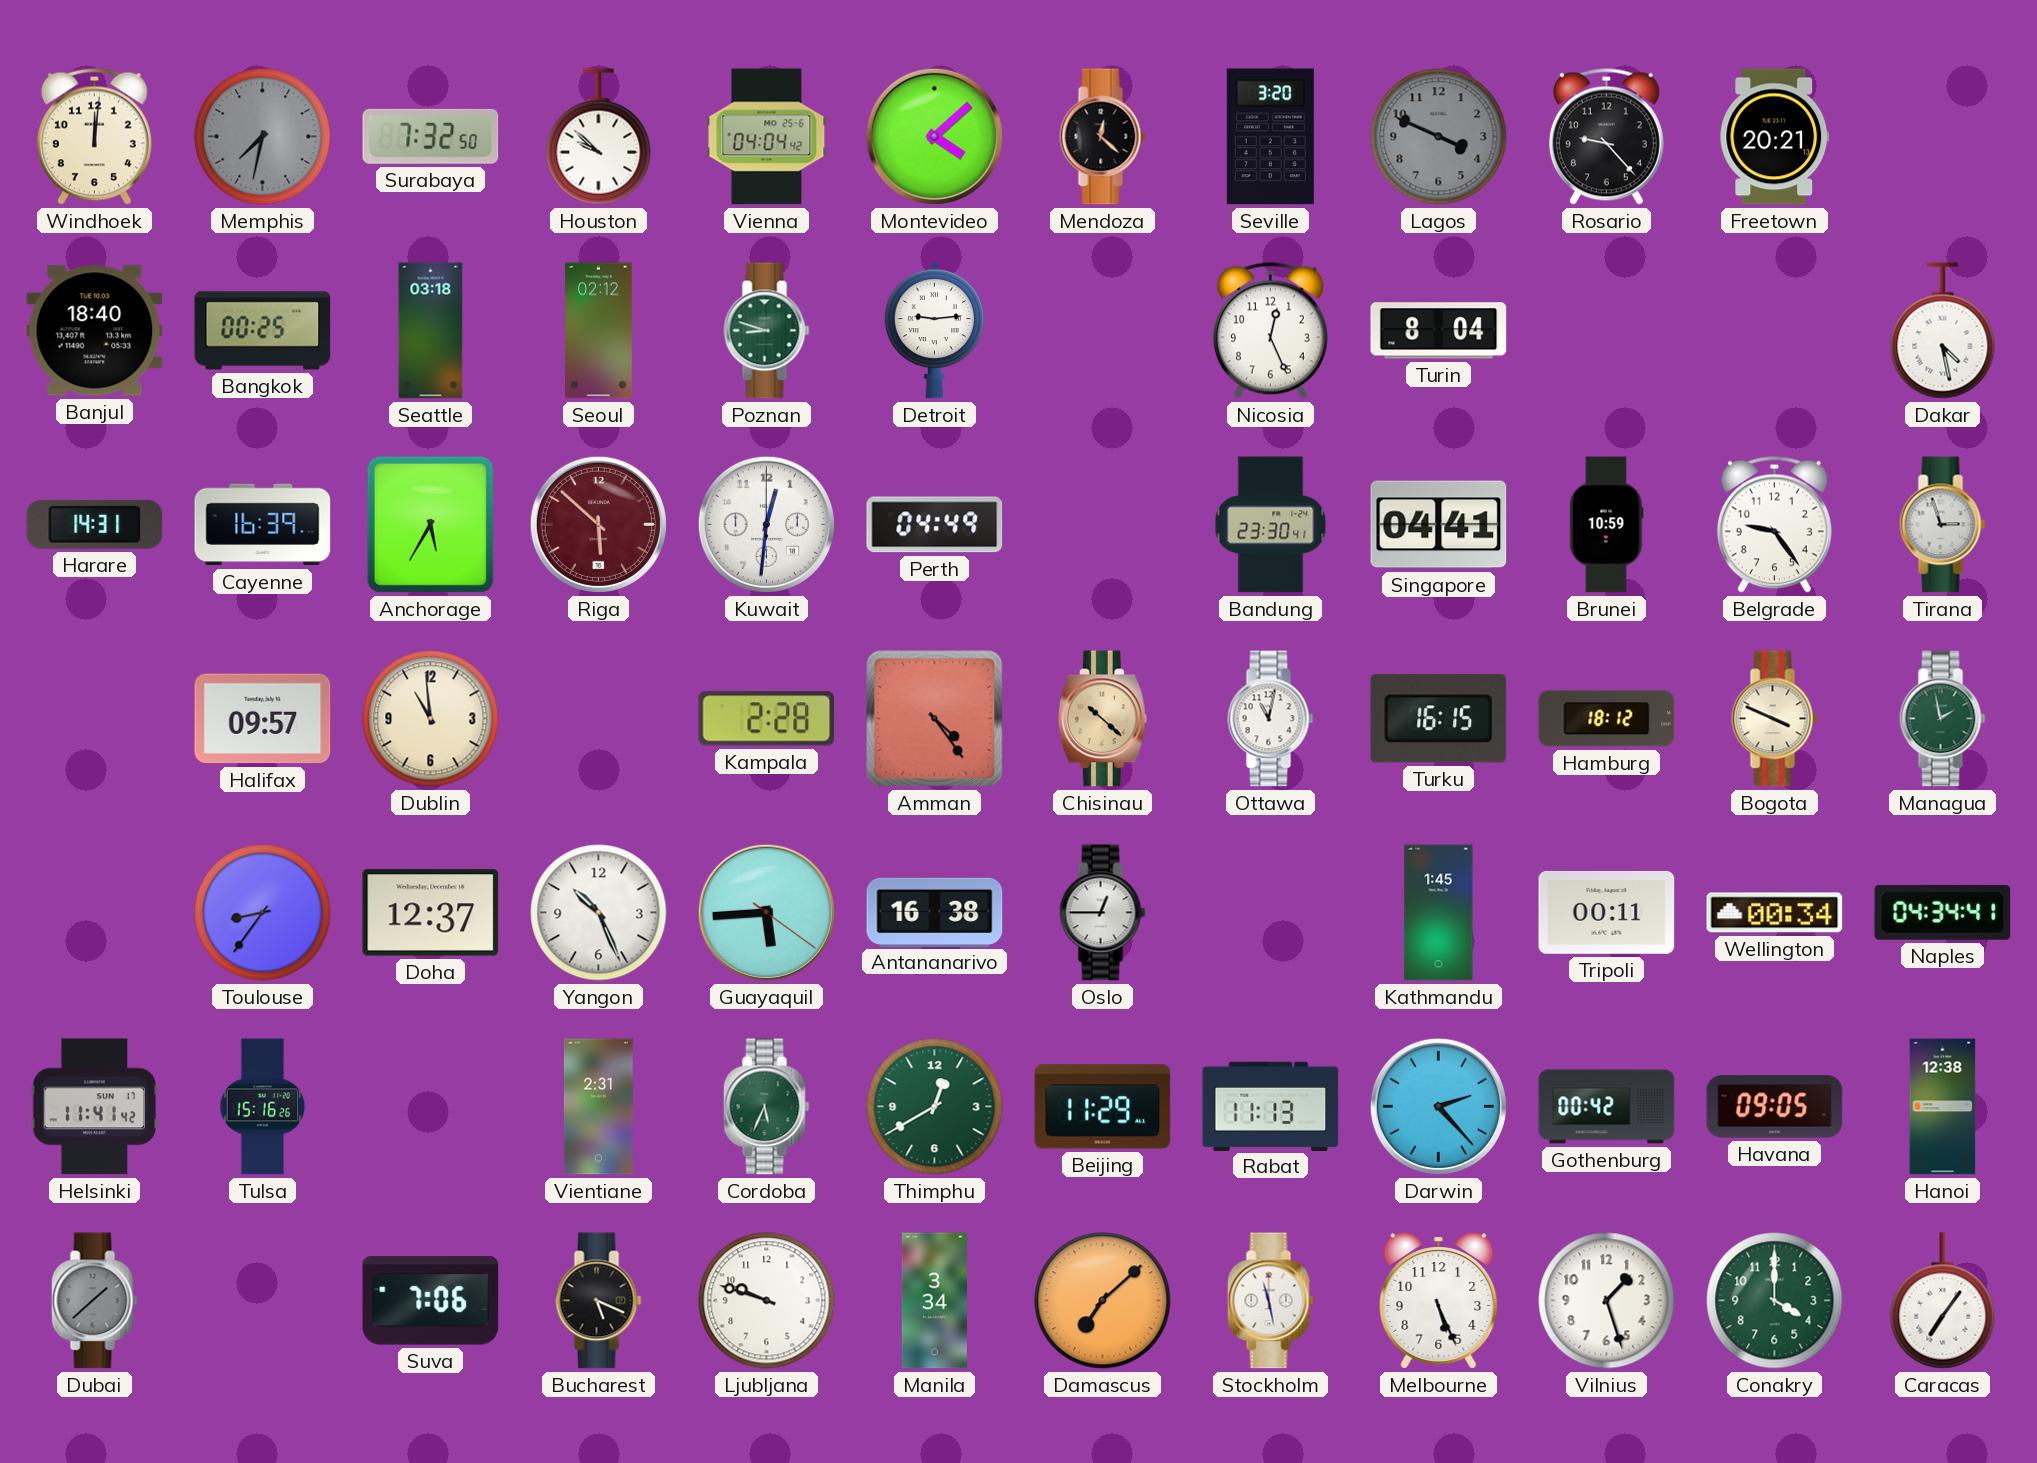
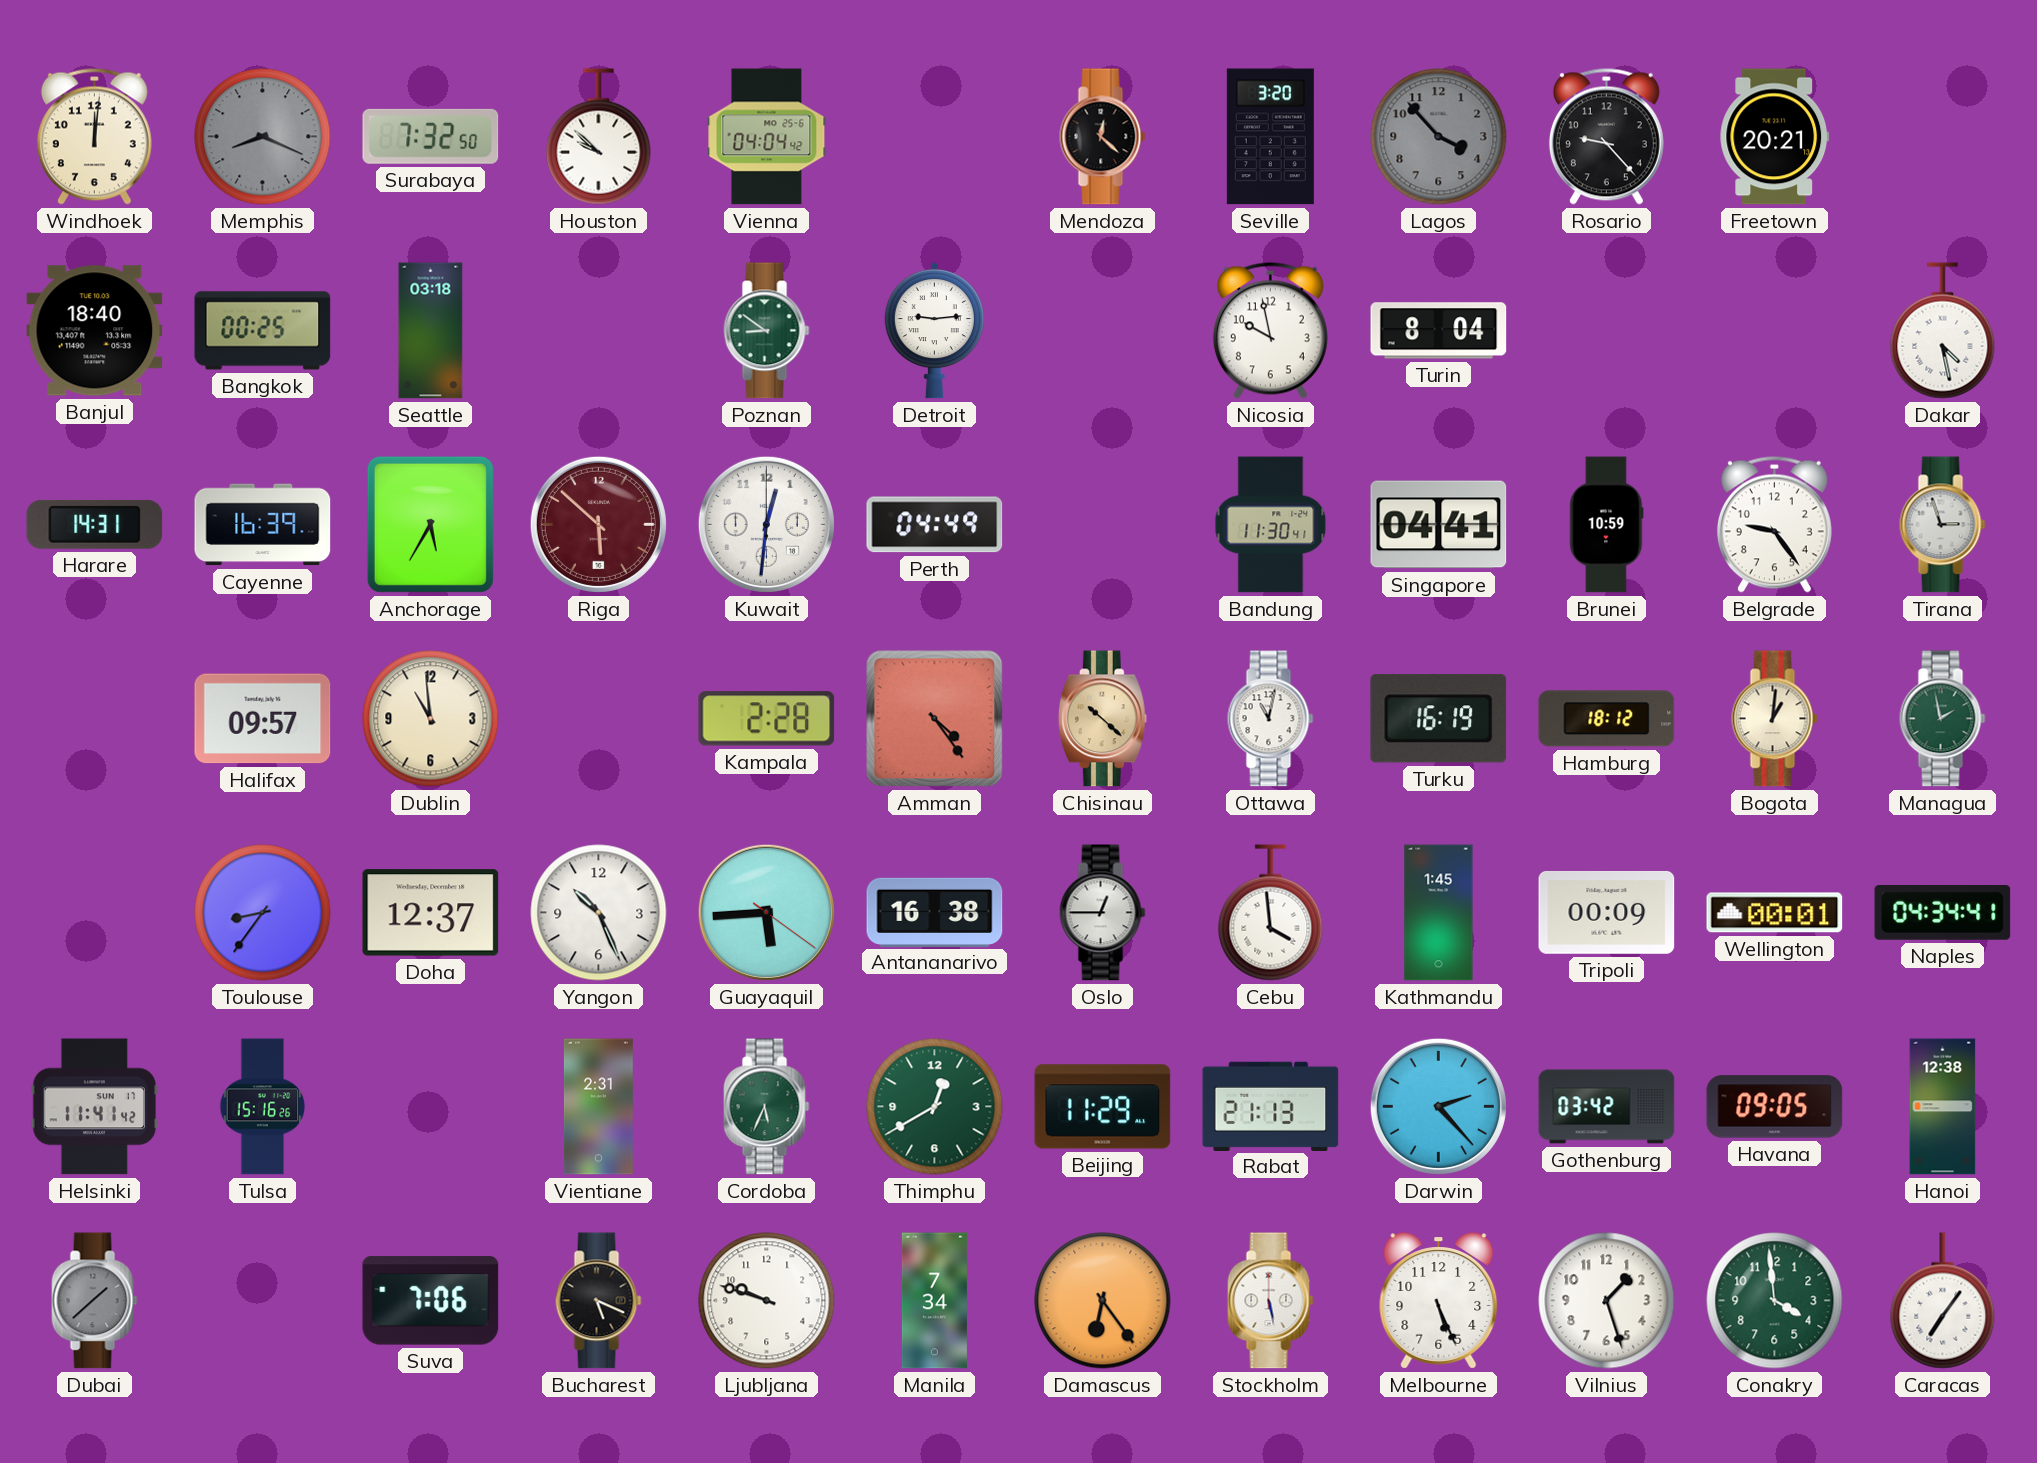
Memphis: 7:32 -> 8:19
Montevideo: 4:08 -> none
Lagos: 3:49 -> 3:53
Seoul: 02:12 -> none
Poznan: 8:48 -> 8:51
Nicosia: 12:26 -> 9:58
Bandung: 23:30 -> 11:30
Turku: 16:15 -> 16:19
Bogota: 3:49 -> 1:01
Cebu: none -> 3:59
Tripoli: 00:11 -> 00:09
Wellington: 00:34 -> 00:01
Rabat: 11:13 -> 21:13
Gothenburg: 00:42 -> 03:42
Manila: 3:34 -> 7:34
Damascus: 7:08 -> 6:24
Stockholm: 11:28 -> 5:28
Conakry: 4:00 -> 3:59
